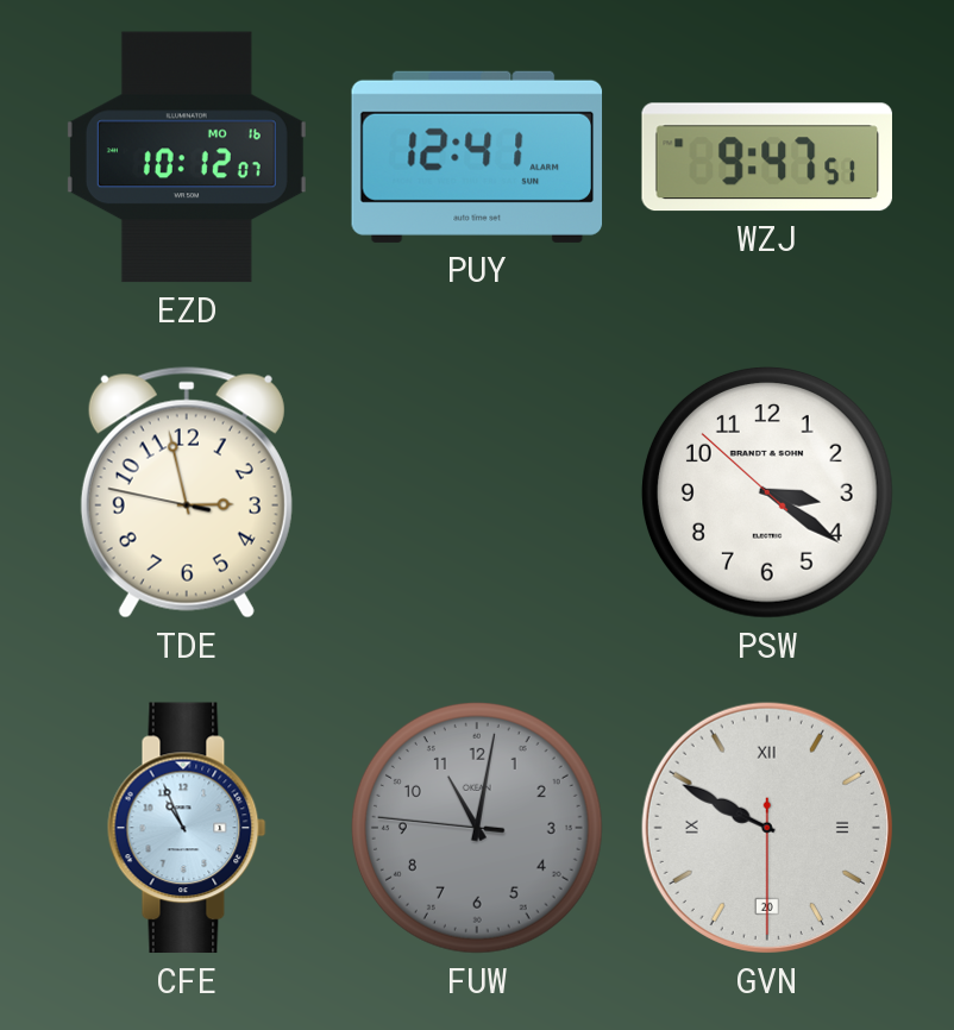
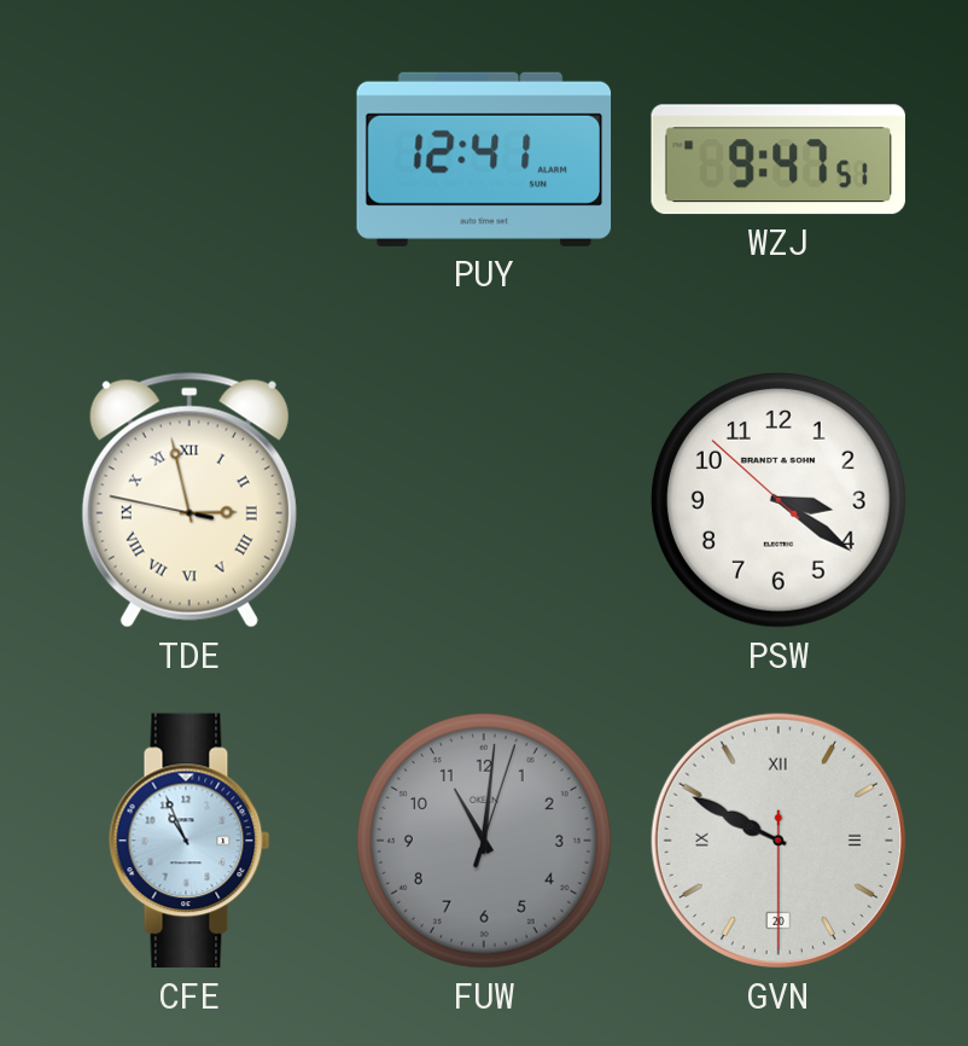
EZD: 10:12 -> none
TDE numerals: Arabic -> Roman
FUW: 11:01:46 -> 11:01:03
